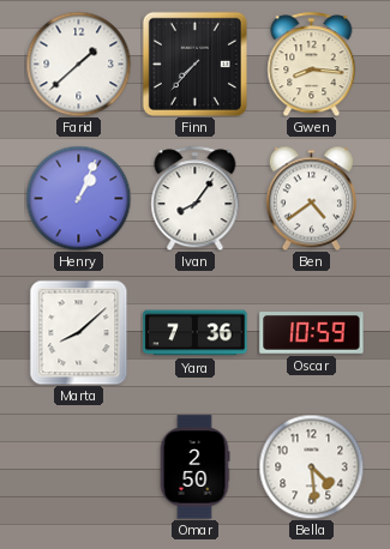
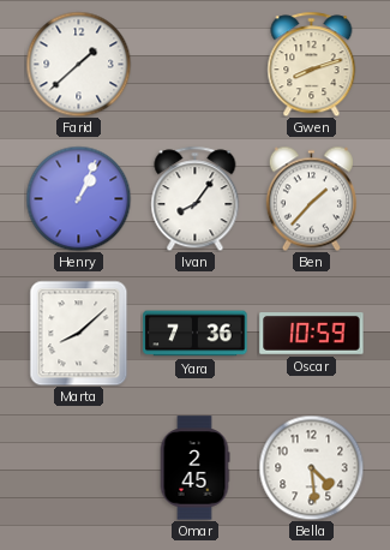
Finn: 7:37 -> none
Gwen: 8:16 -> 8:12
Ben: 4:39 -> 1:37
Omar: 2:50 -> 2:45
